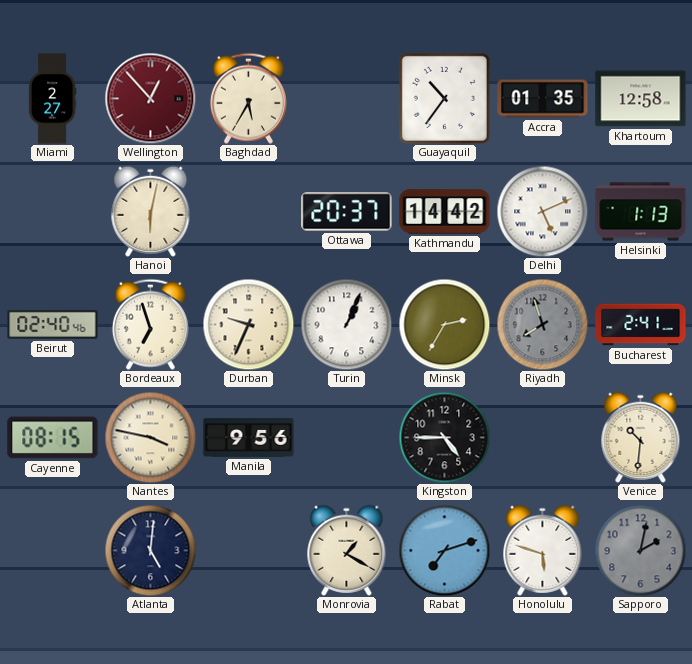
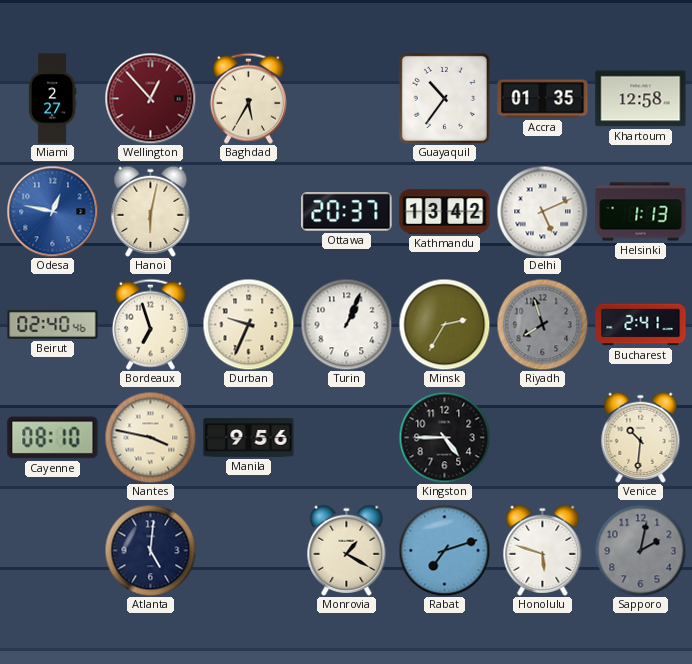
Odesa: none -> 12:47
Kathmandu: 14:42 -> 13:42
Cayenne: 08:15 -> 08:10
